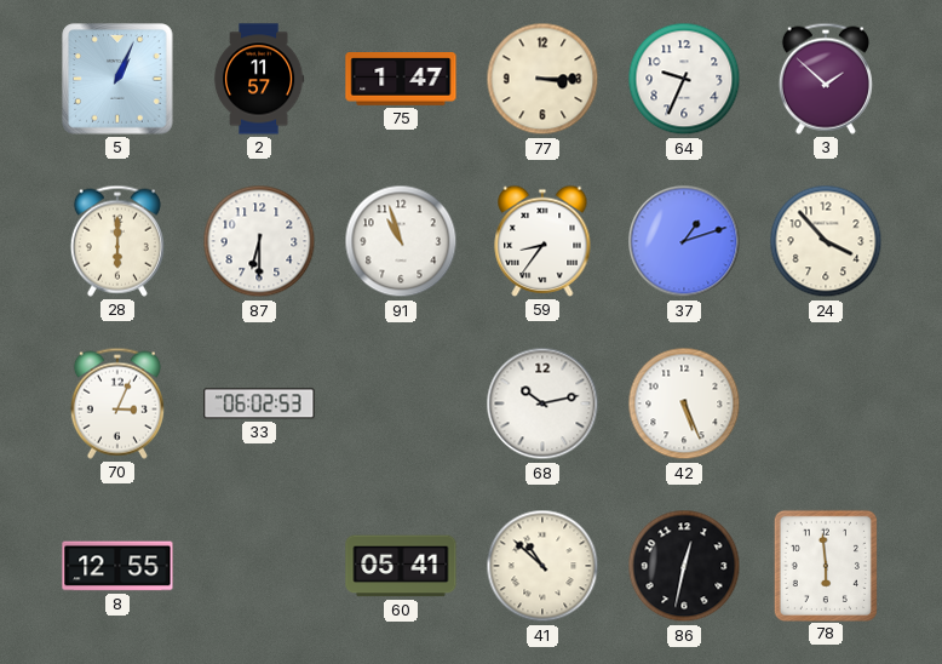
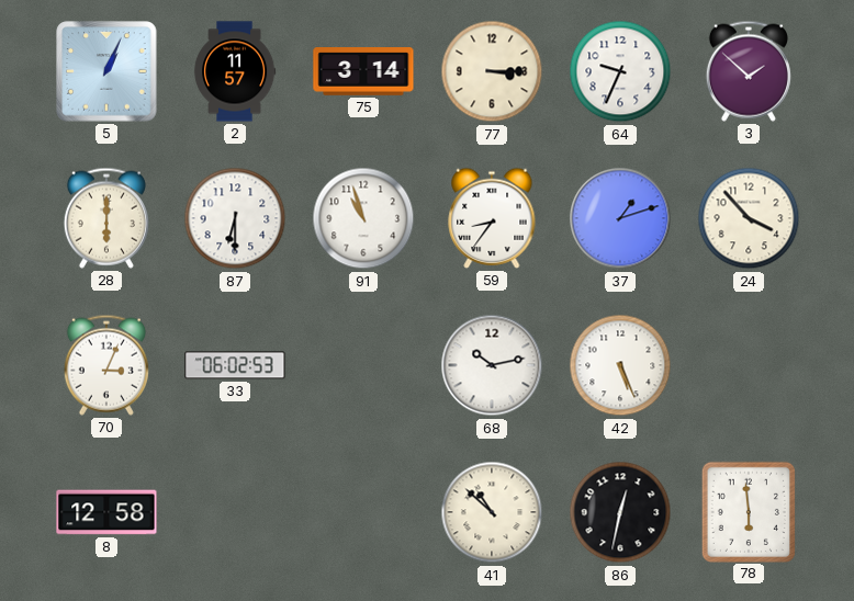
75: 1:47 -> 3:14
8: 12:55 -> 12:58
60: 05:41 -> none
